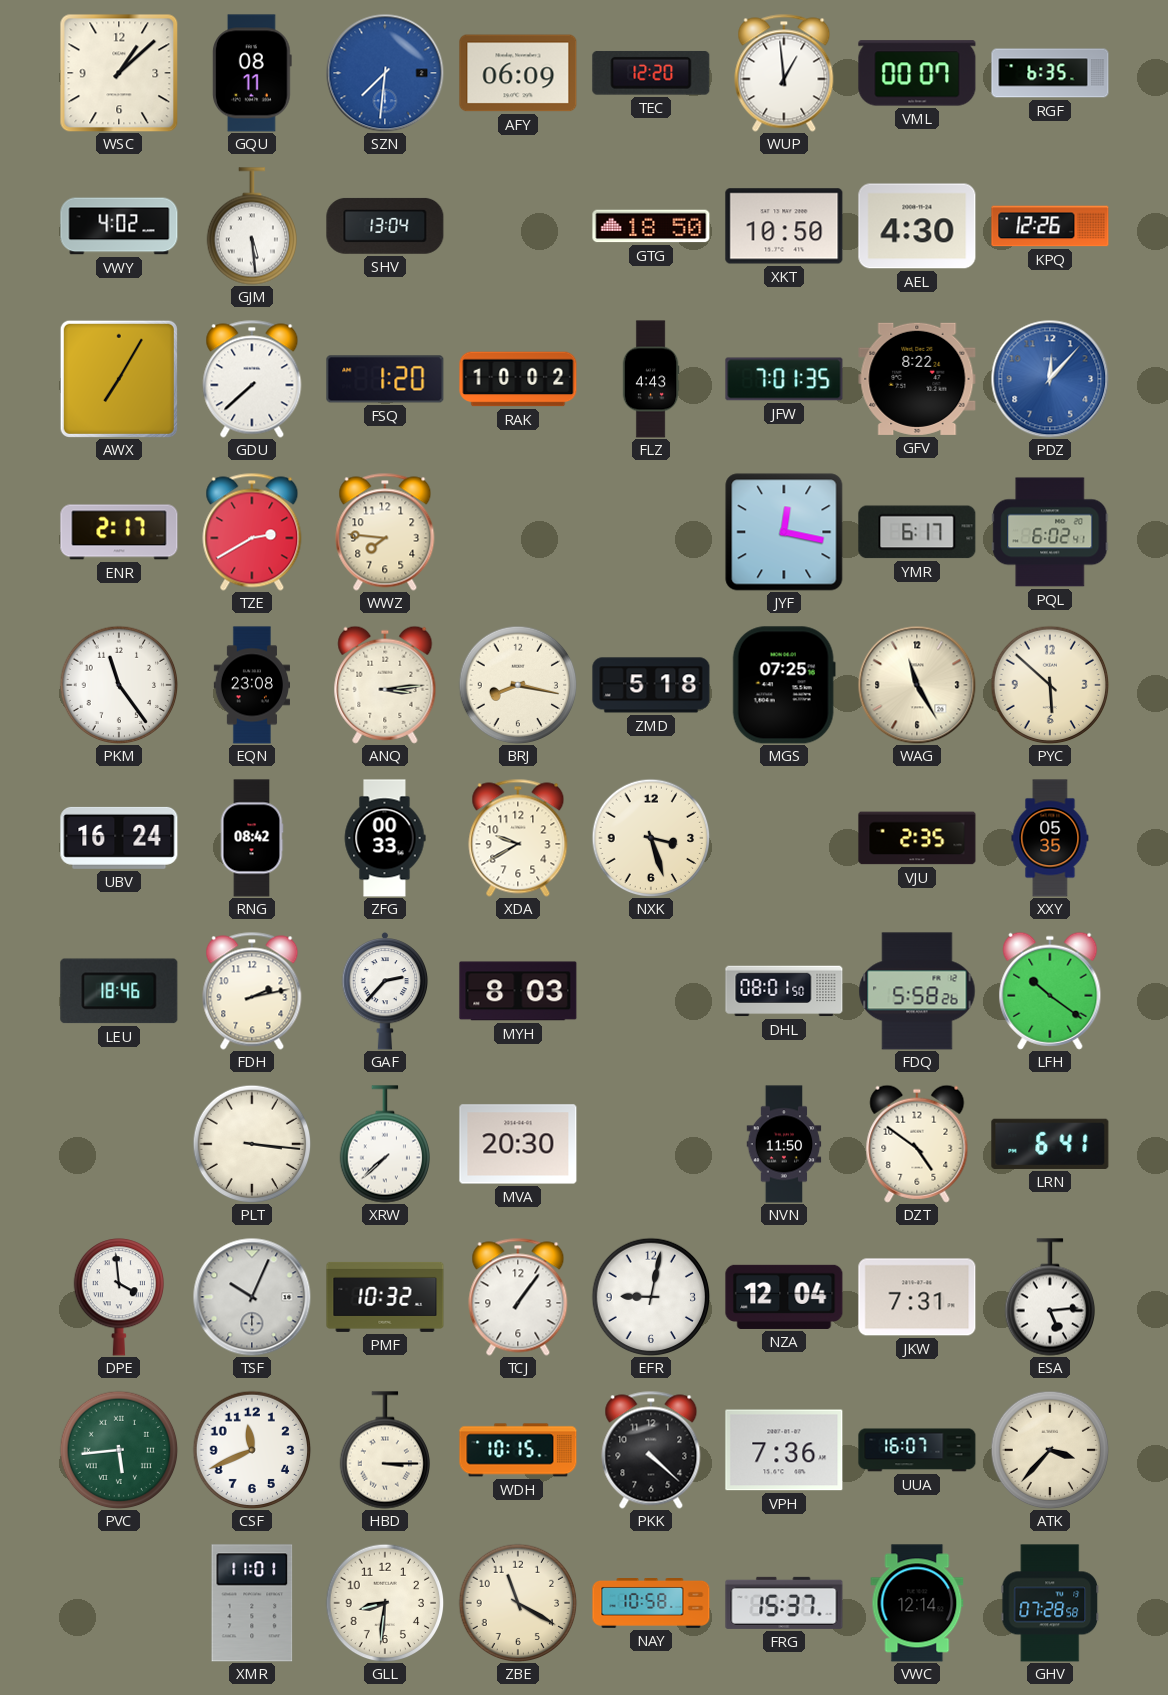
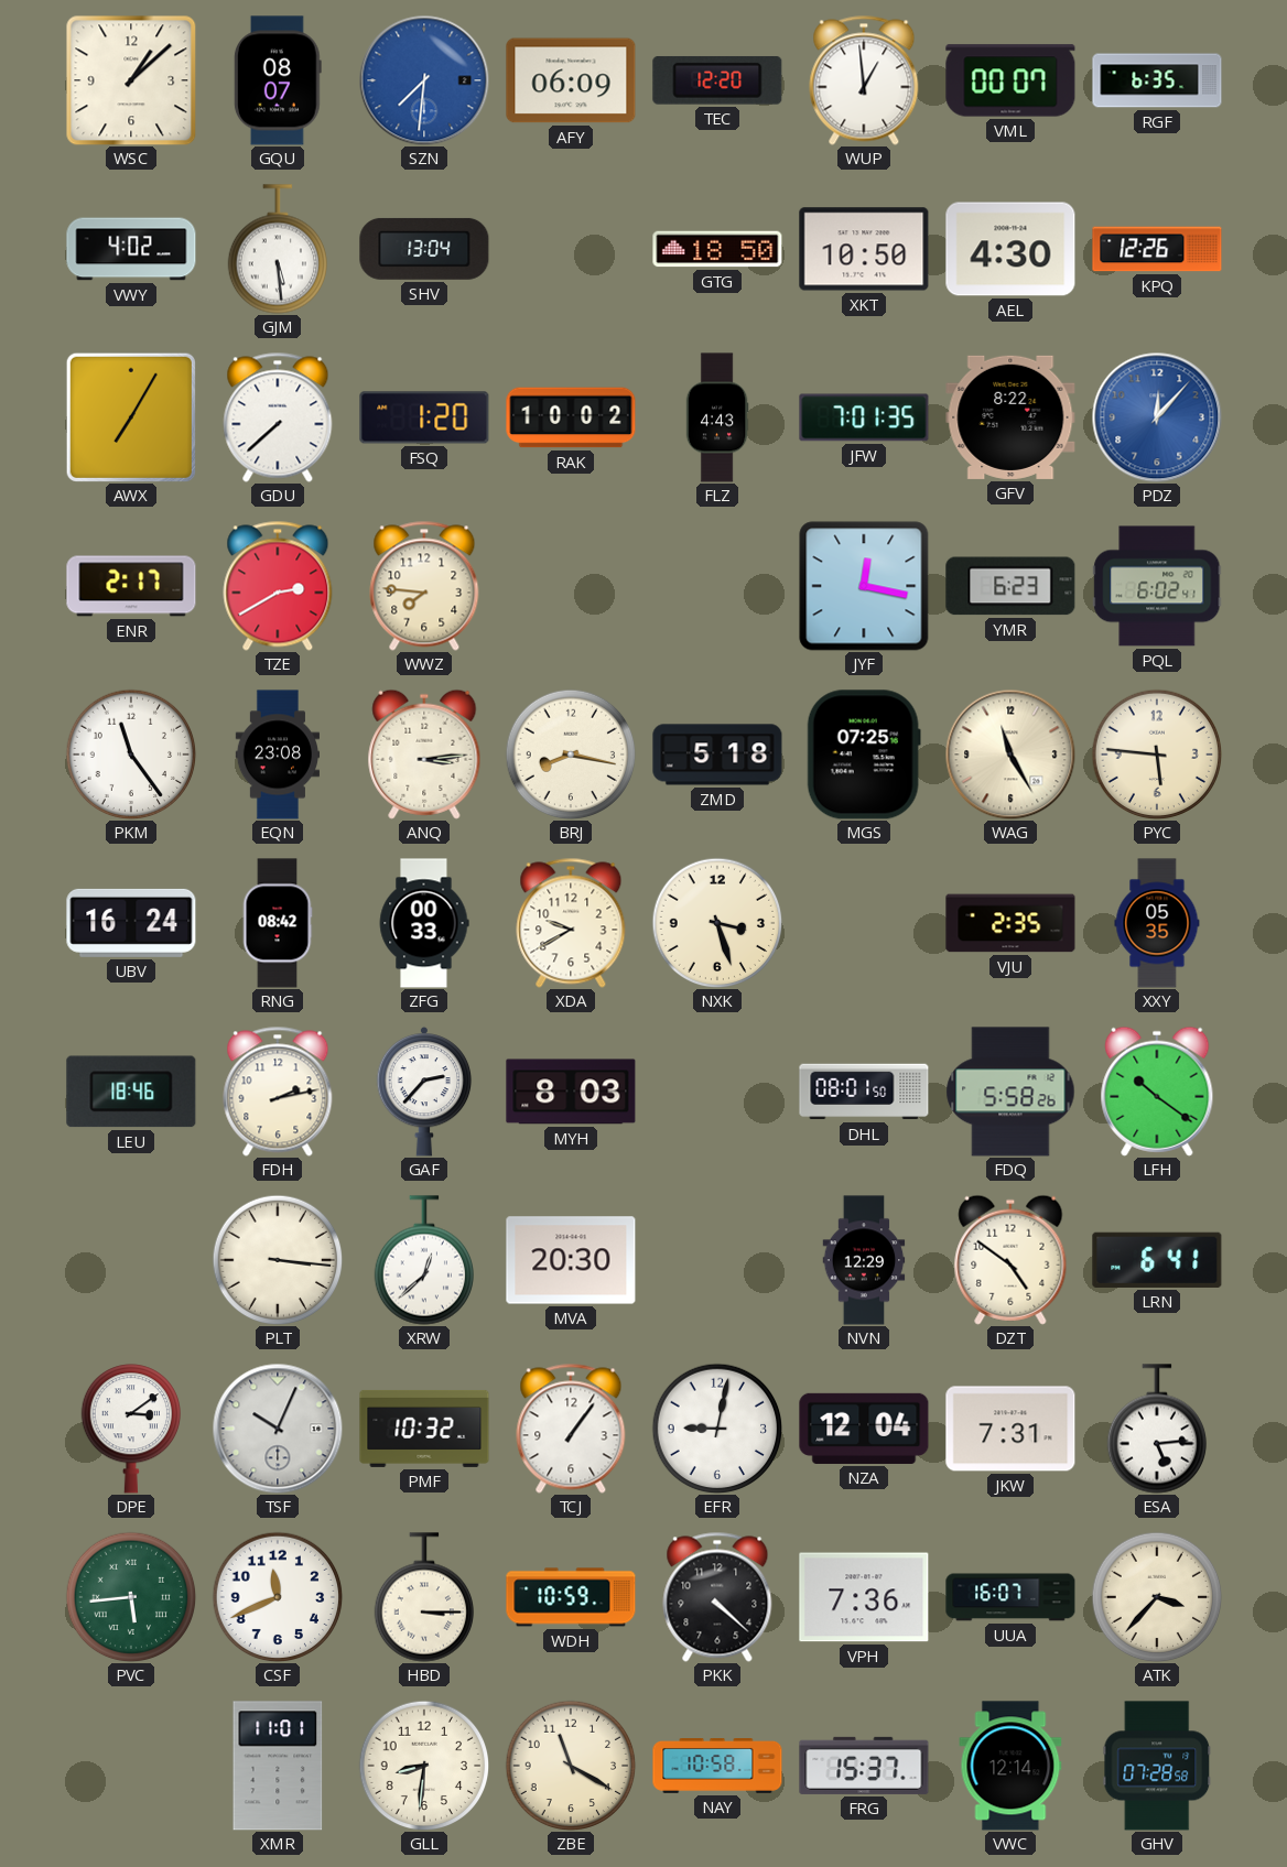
GQU: 08:11 -> 08:07
YMR: 6:17 -> 6:23
PYC: 5:52 -> 5:46
XRW: 7:38 -> 12:38
NVN: 11:50 -> 12:29
DPE: 3:59 -> 3:09
WDH: 10:15 -> 10:59
